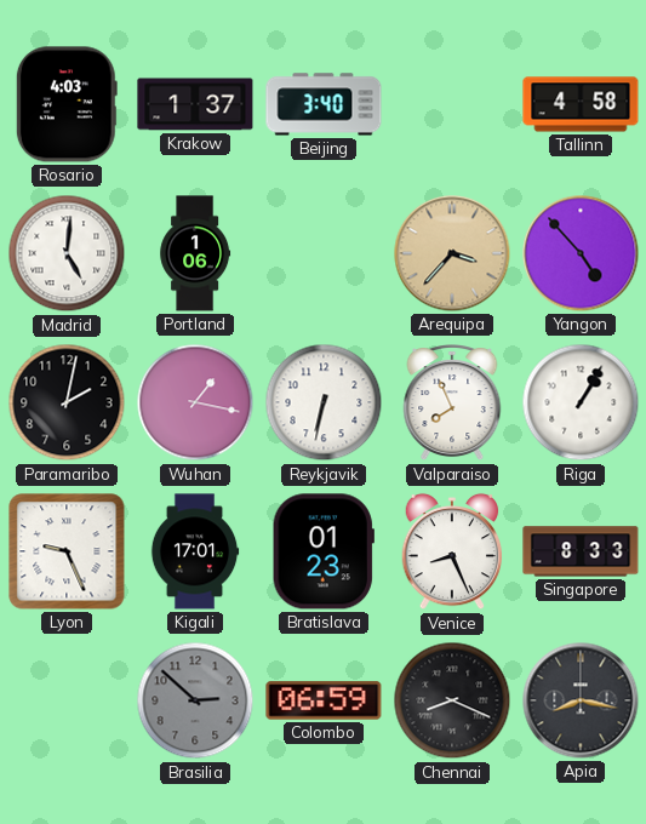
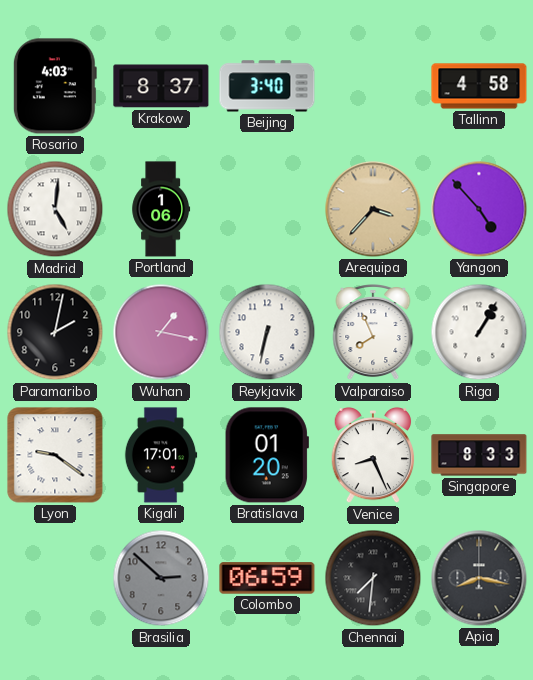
Krakow: 1:37 -> 8:37
Lyon: 9:26 -> 9:21
Bratislava: 01:23 -> 01:20
Chennai: 8:19 -> 7:31
